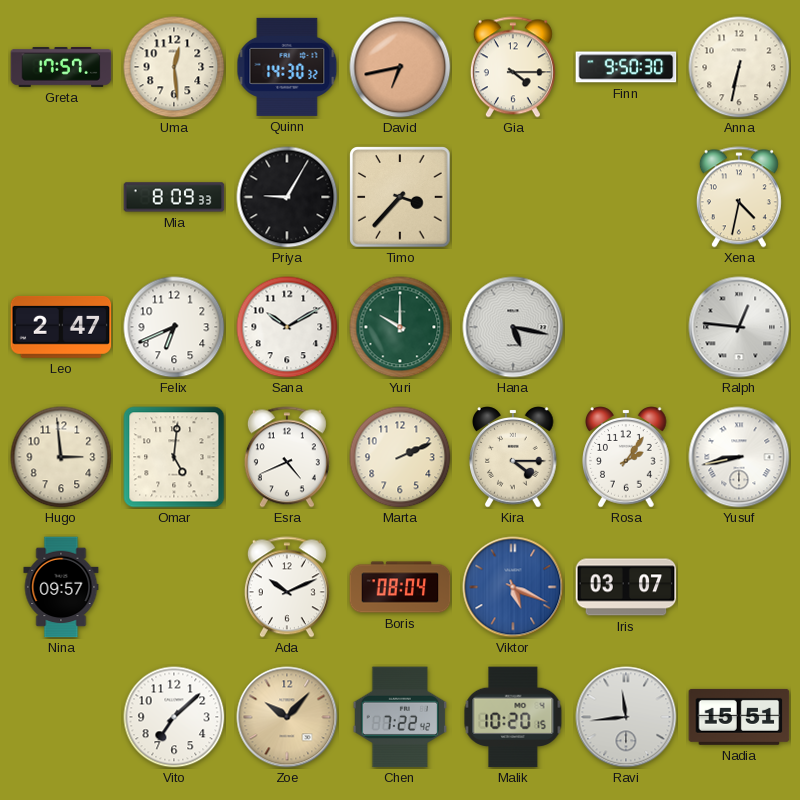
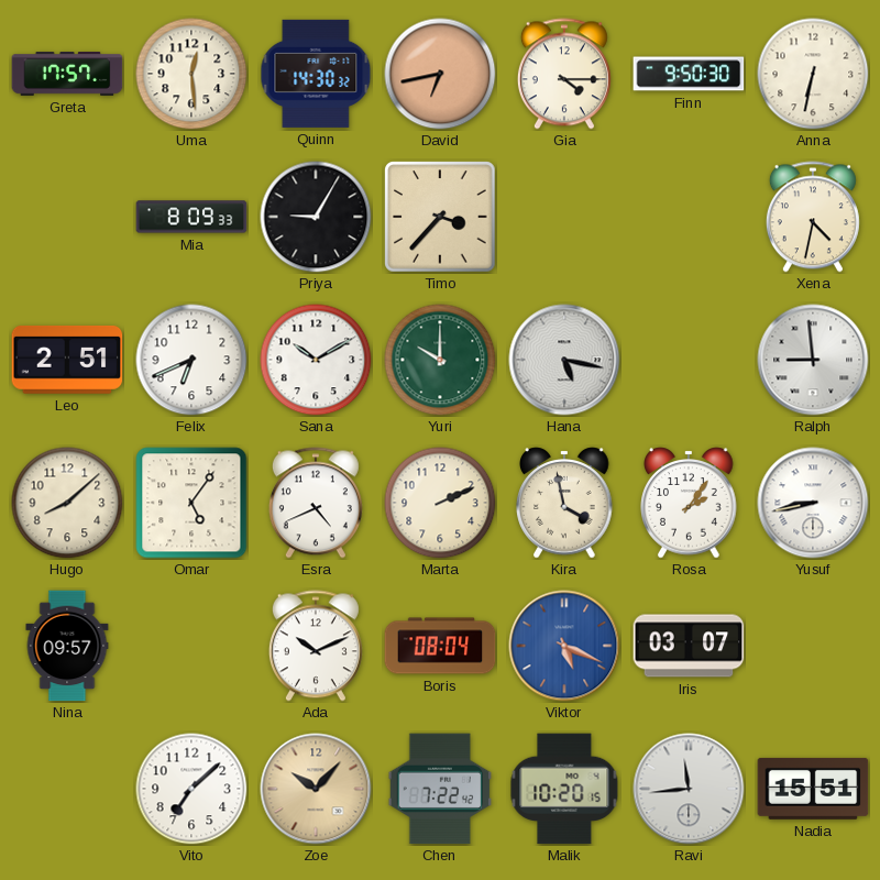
Leo: 2:47 -> 2:51
Ralph: 12:46 -> 8:59
Hugo: 2:59 -> 8:08
Omar: 5:01 -> 5:06
Kira: 4:15 -> 3:58
